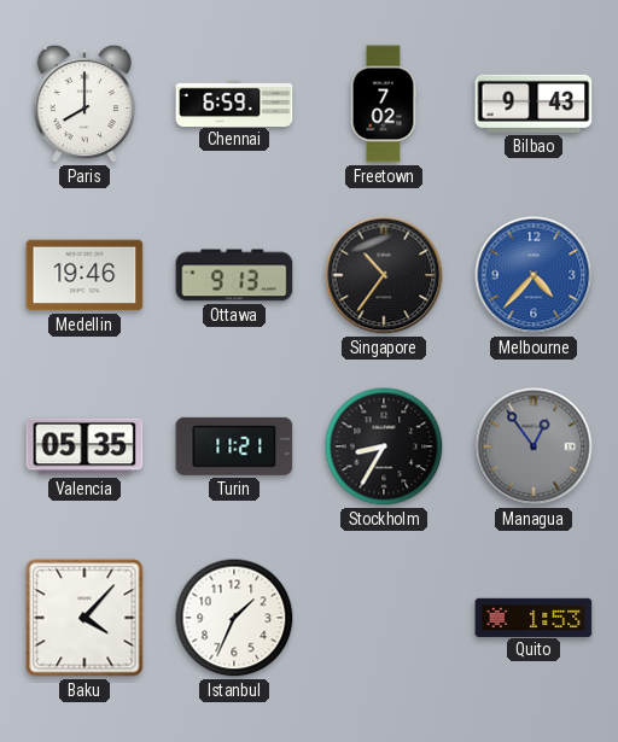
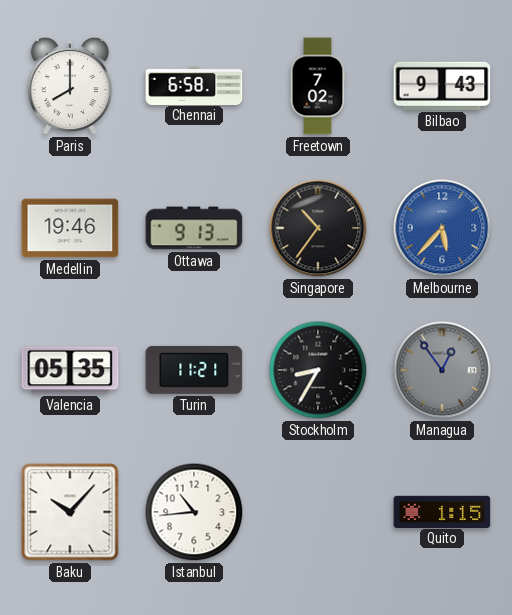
Chennai: 6:59 -> 6:58
Melbourne: 4:37 -> 5:37
Baku: 4:07 -> 10:07
Istanbul: 1:34 -> 10:44
Quito: 1:53 -> 1:15
